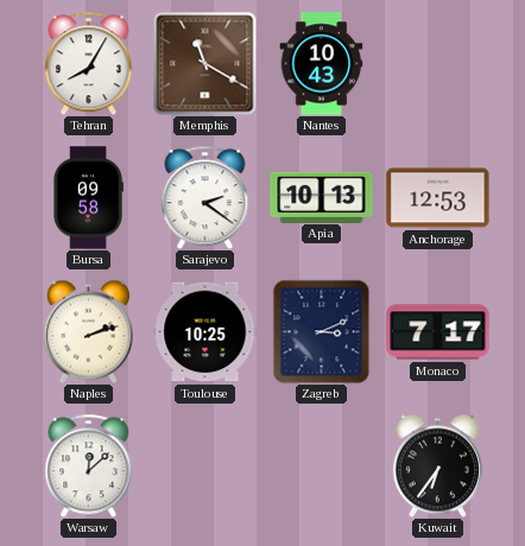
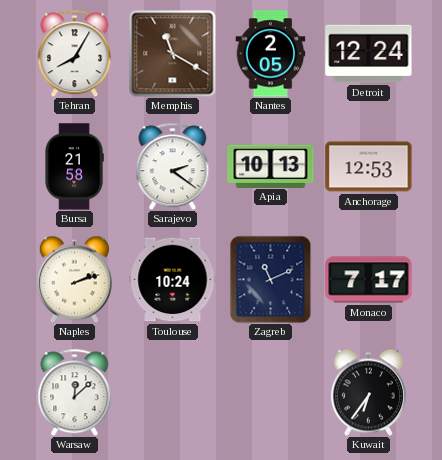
Nantes: 10:43 -> 2:05
Detroit: none -> 12:24
Bursa: 09:58 -> 21:58
Toulouse: 10:25 -> 10:24
Zagreb: 3:11 -> 11:11
